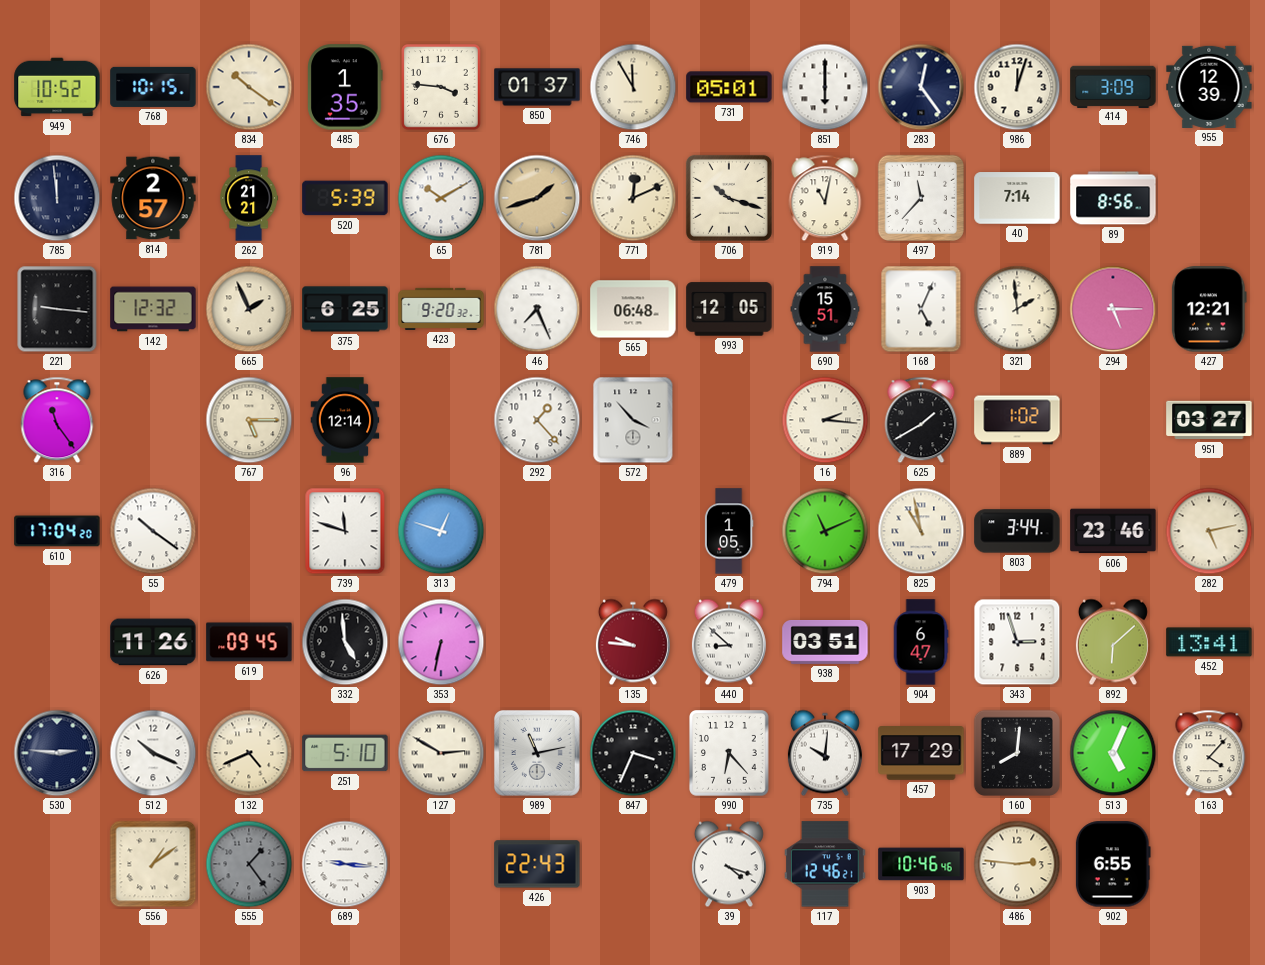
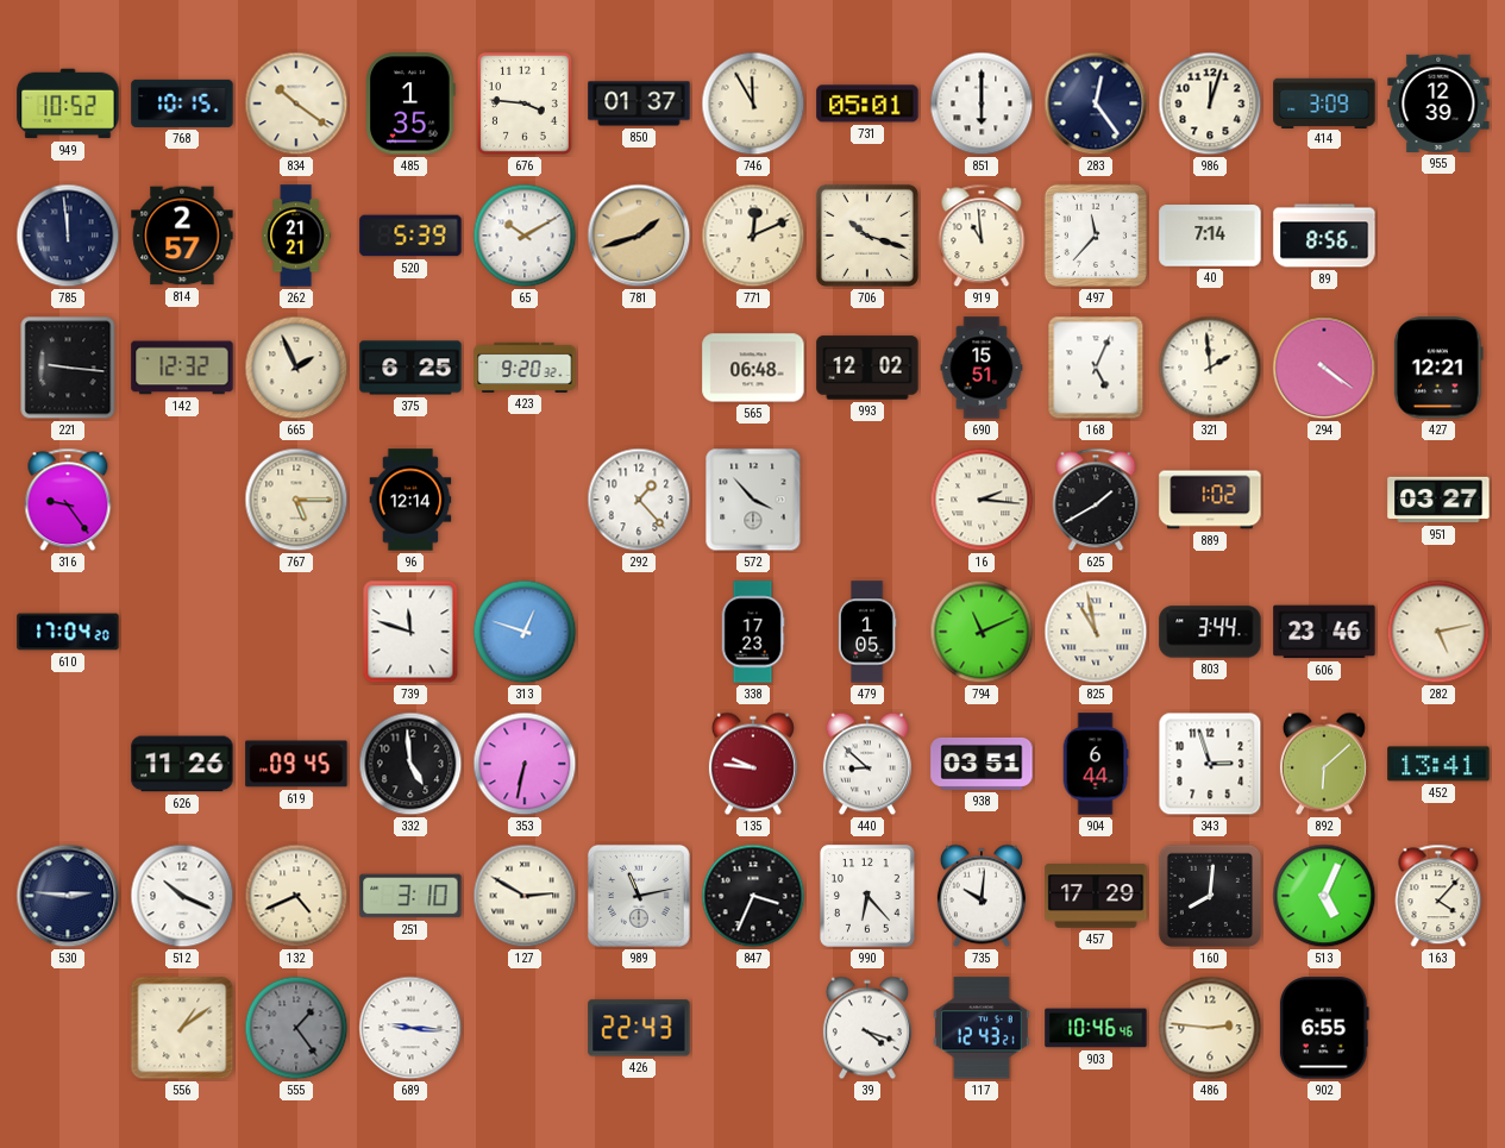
919: 11:02 -> 10:59
46: 7:26 -> none
993: 12:05 -> 12:02
294: 5:15 -> 4:21
316: 11:24 -> 9:24
55: 10:21 -> none
338: none -> 17:23
904: 6:47 -> 6:44
251: 5:10 -> 3:10
117: 12:46 -> 12:43
